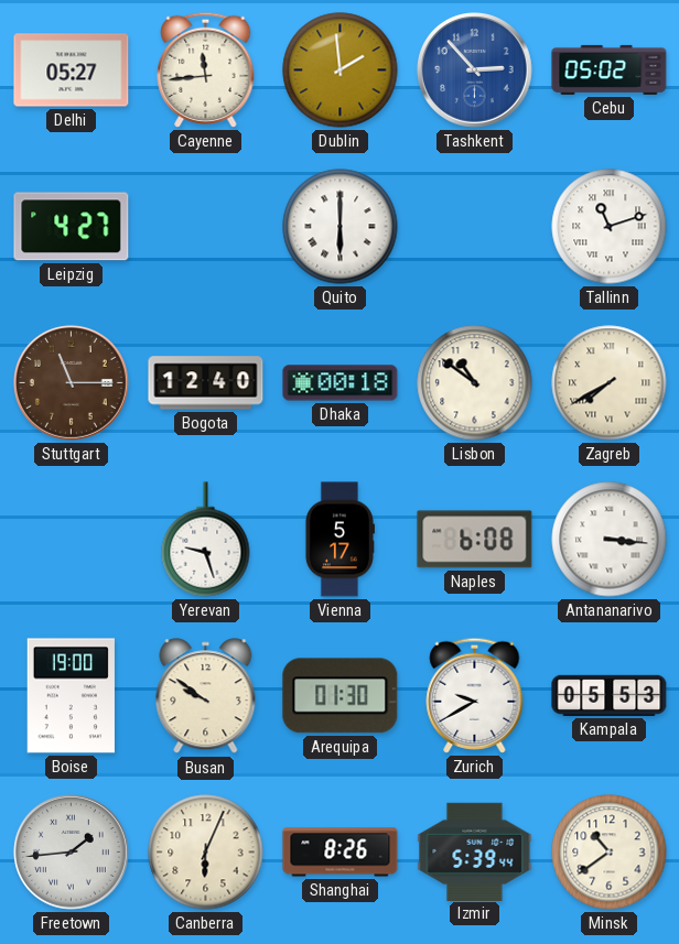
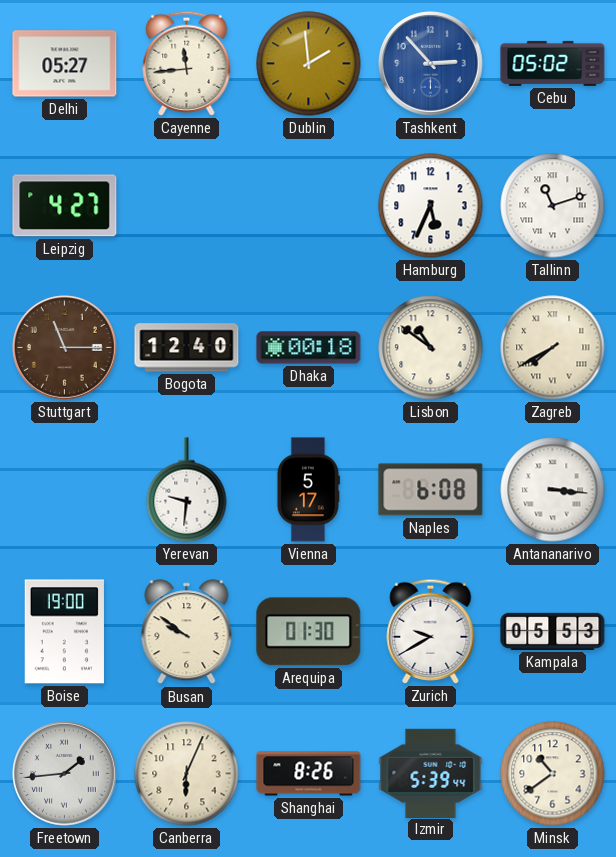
Quito: 6:00 -> none
Hamburg: none -> 5:34
Yerevan: 9:27 -> 9:31
